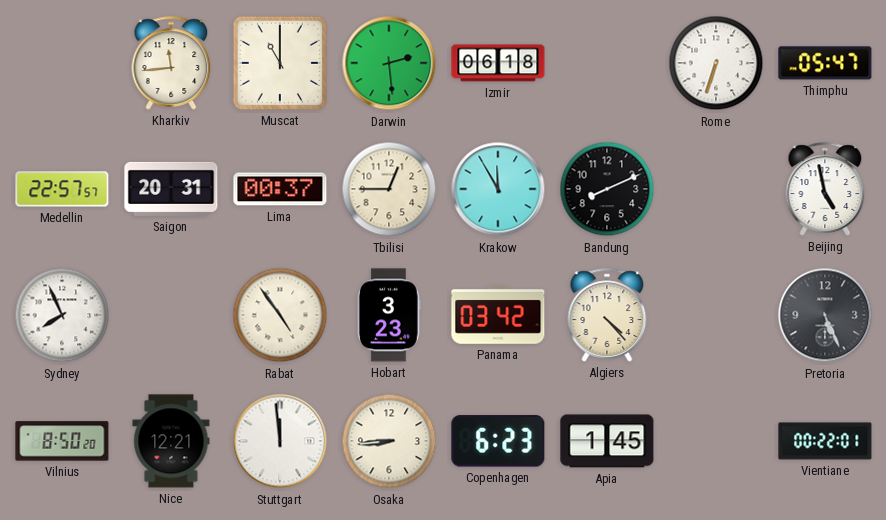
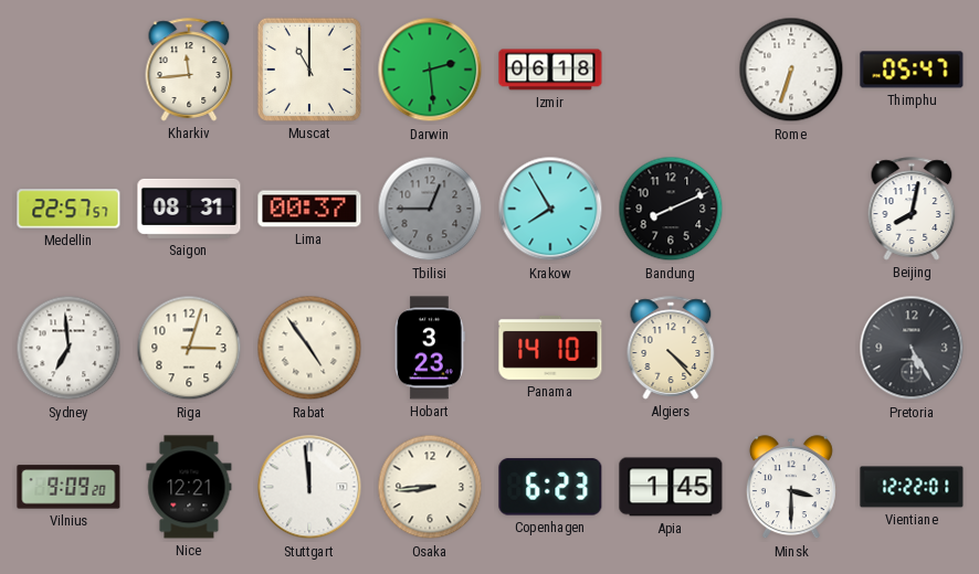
Saigon: 20:31 -> 08:31
Tbilisi dial: cream -> grey
Krakow: 11:55 -> 7:55
Beijing: 4:58 -> 8:02
Sydney: 7:56 -> 6:59
Riga: none -> 3:03
Panama: 03:42 -> 14:10
Pretoria: 5:26 -> 5:25
Vilnius: 8:50 -> 9:09
Minsk: none -> 3:30
Vientiane: 00:22 -> 12:22
